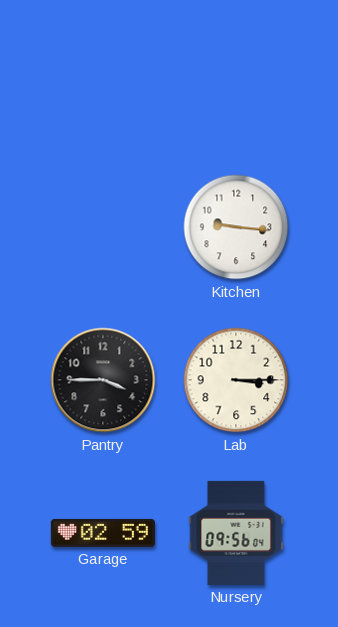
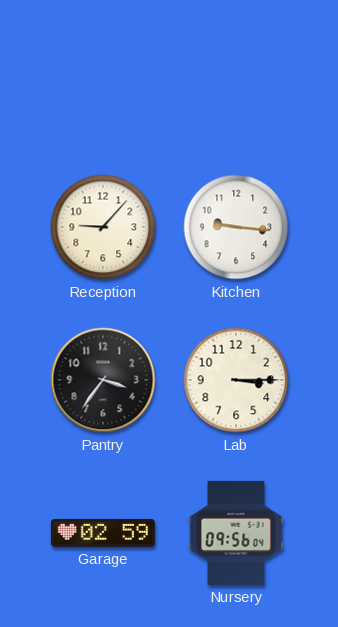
Reception: none -> 9:07
Pantry: 3:45 -> 3:36
